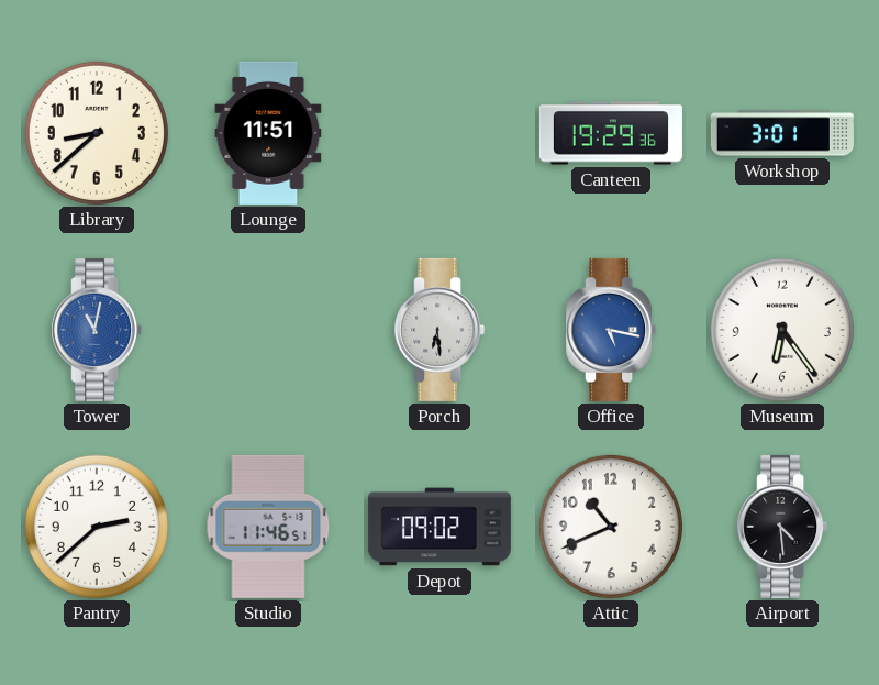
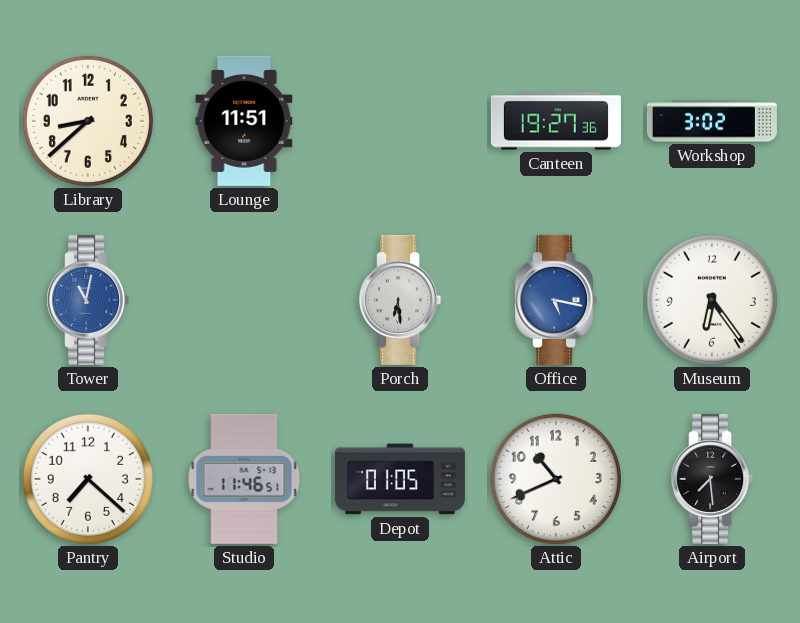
Canteen: 19:29 -> 19:27
Workshop: 3:01 -> 3:02
Pantry: 2:38 -> 7:22
Depot: 09:02 -> 01:05
Airport: 4:29 -> 7:29
